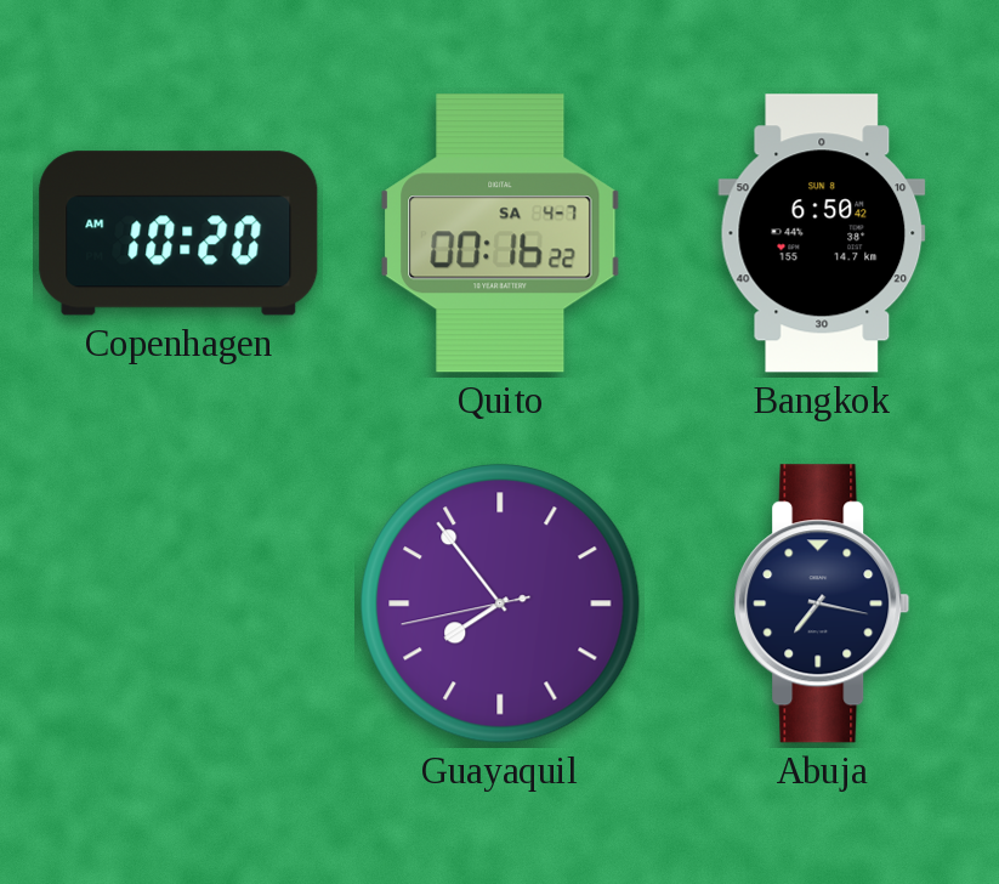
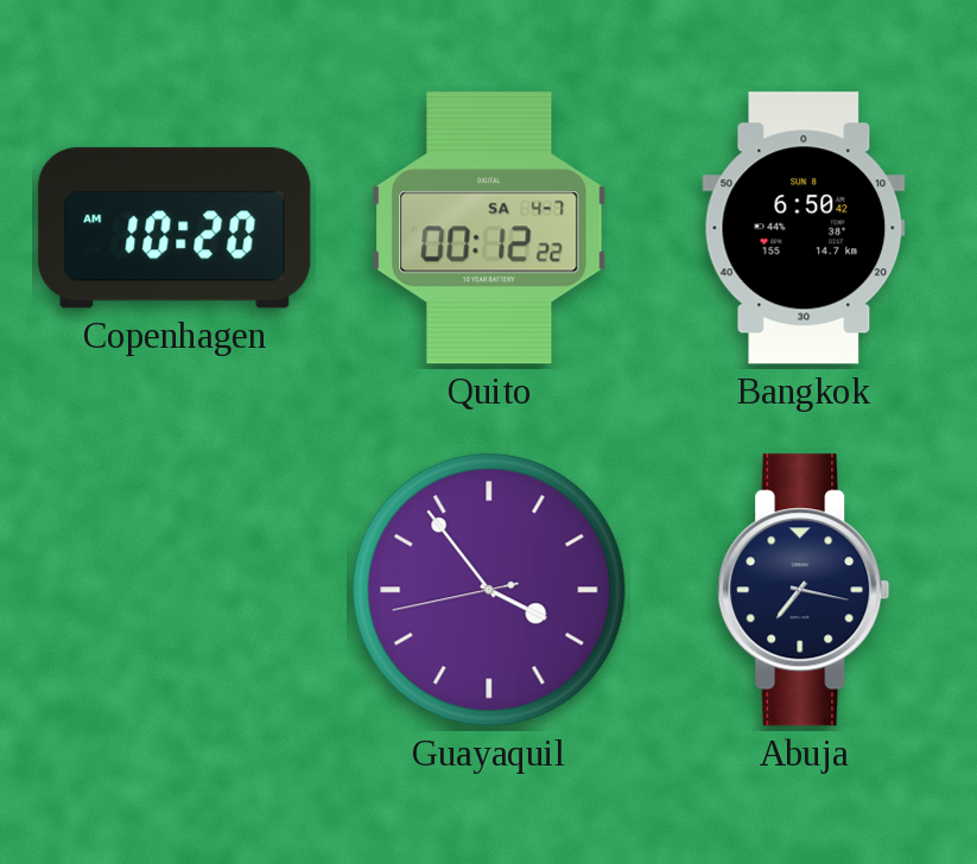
Quito: 00:16 -> 00:12
Guayaquil: 7:53 -> 3:53
